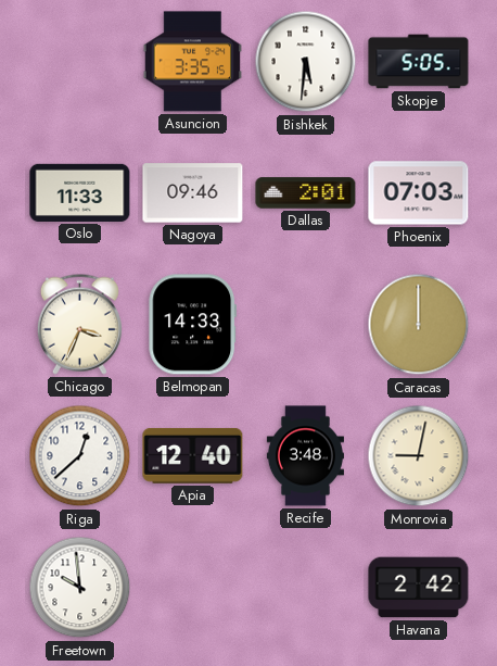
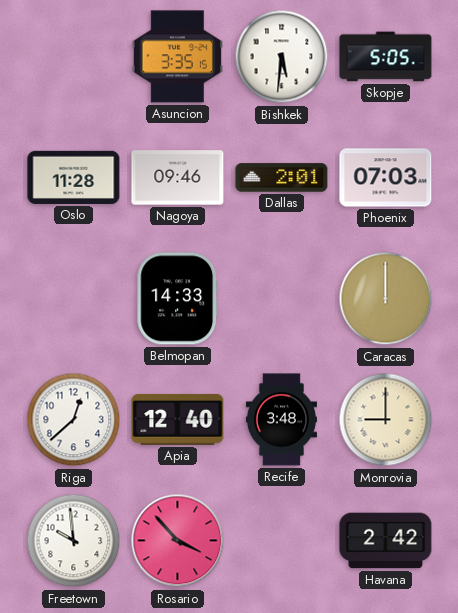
Oslo: 11:33 -> 11:28
Chicago: 3:34 -> none
Monrovia: 9:02 -> 9:00
Rosario: none -> 3:53
